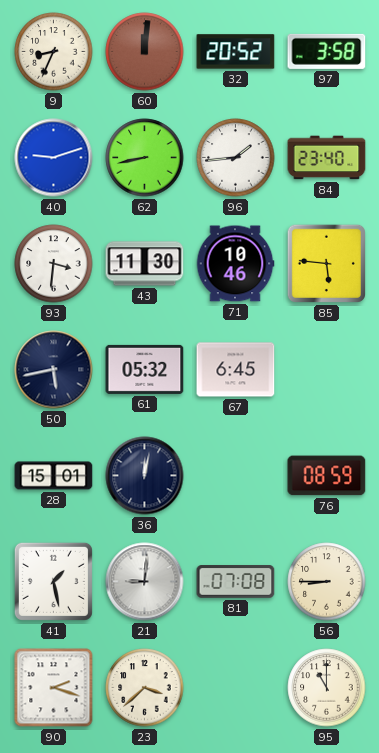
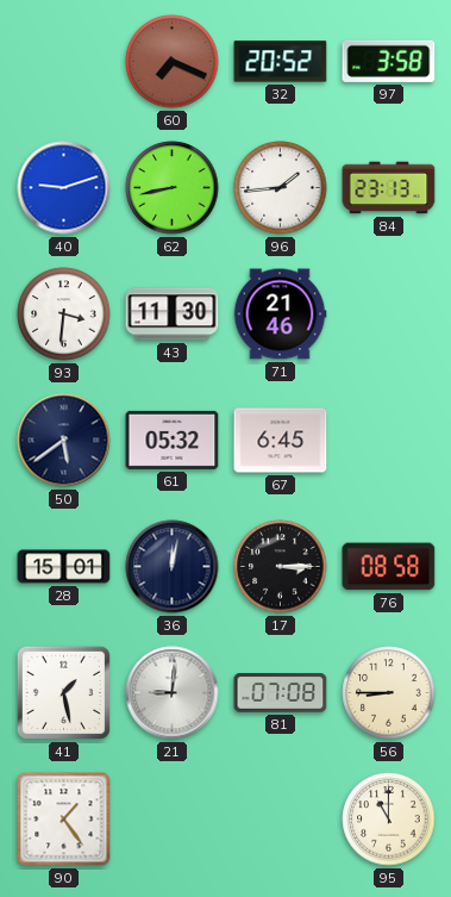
9: 8:34 -> none
60: 12:01 -> 7:19
84: 23:40 -> 23:13
71: 10:46 -> 21:46
85: 5:46 -> none
50: 5:43 -> 5:39
17: none -> 3:15
76: 08:59 -> 08:58
90: 2:18 -> 1:24
23: 3:38 -> none
